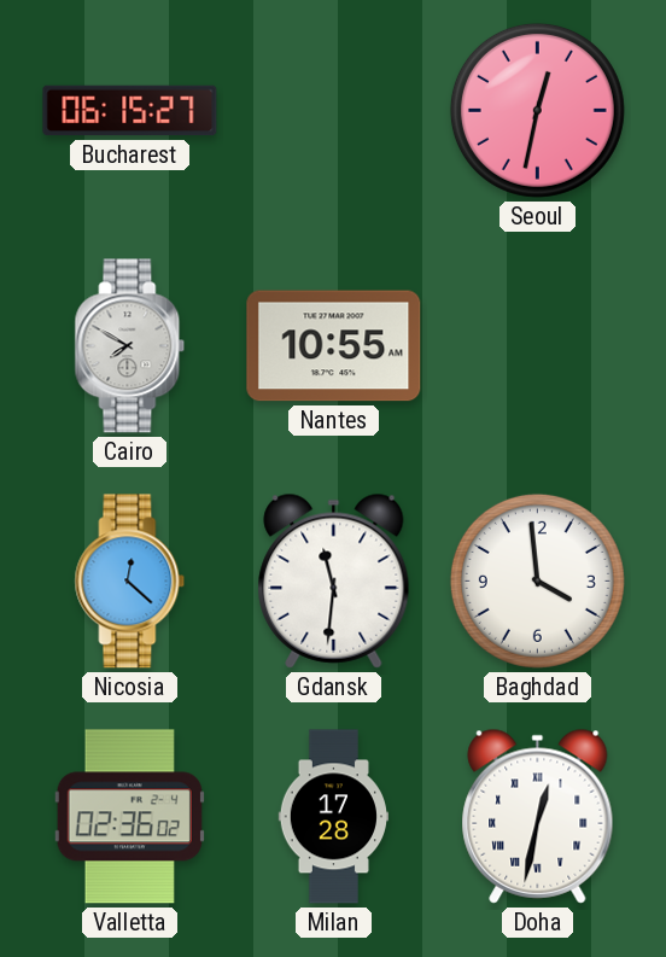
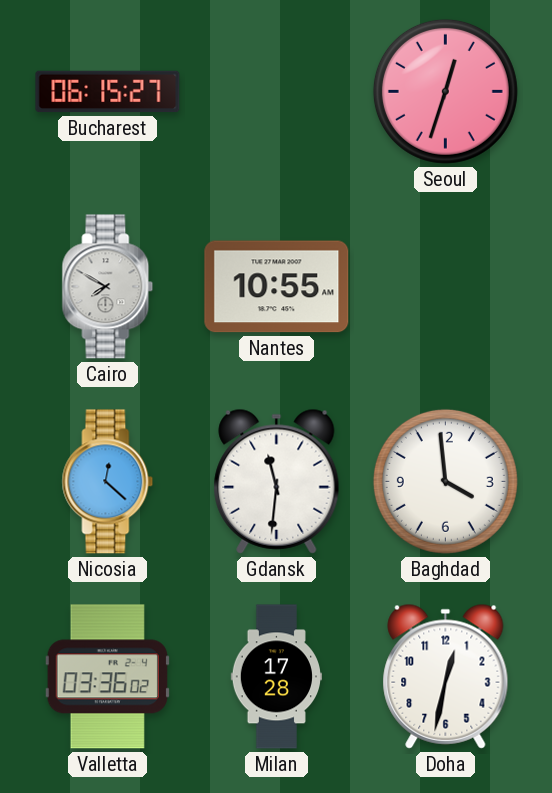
Seoul: 12:32 -> 12:33
Valletta: 02:36 -> 03:36
Doha numerals: Roman -> Arabic
